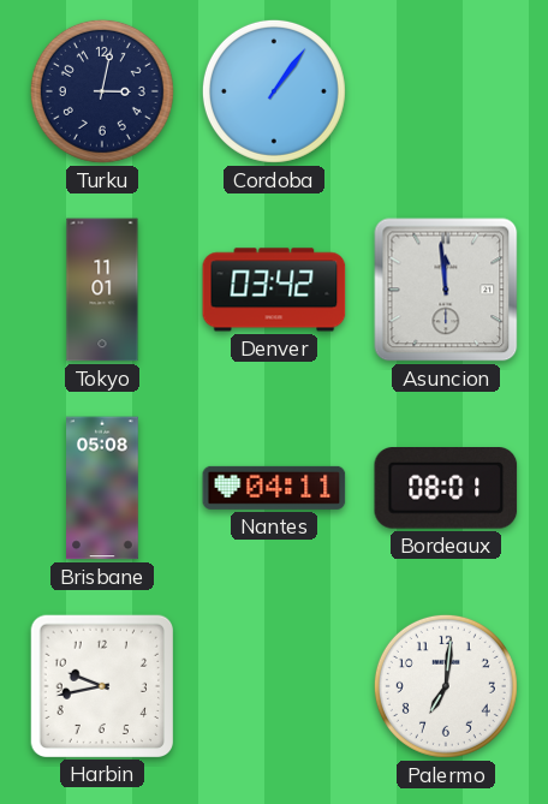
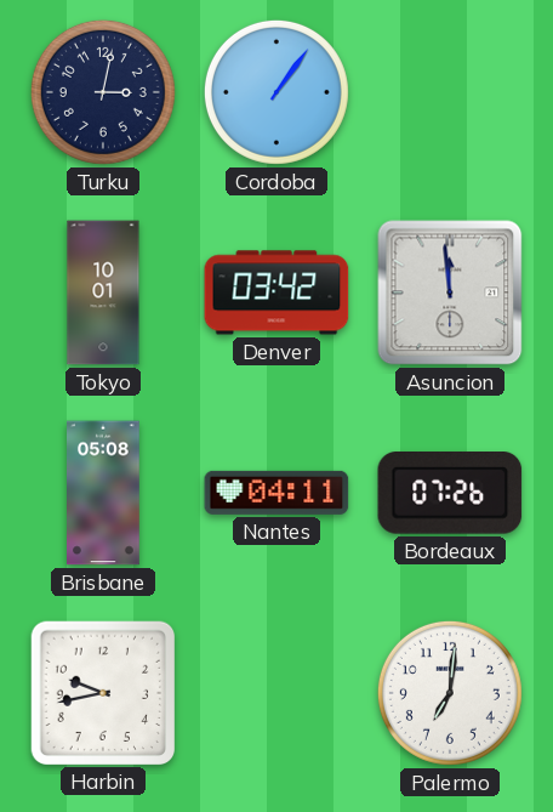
Tokyo: 11:01 -> 10:01
Bordeaux: 08:01 -> 07:26
